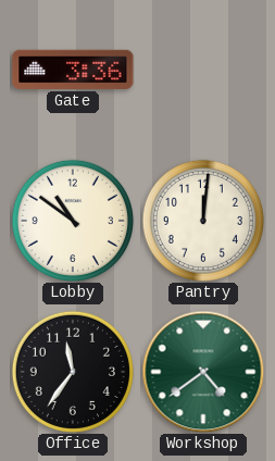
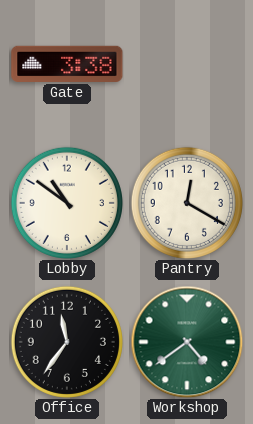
Gate: 3:36 -> 3:38
Pantry: 12:01 -> 12:20
